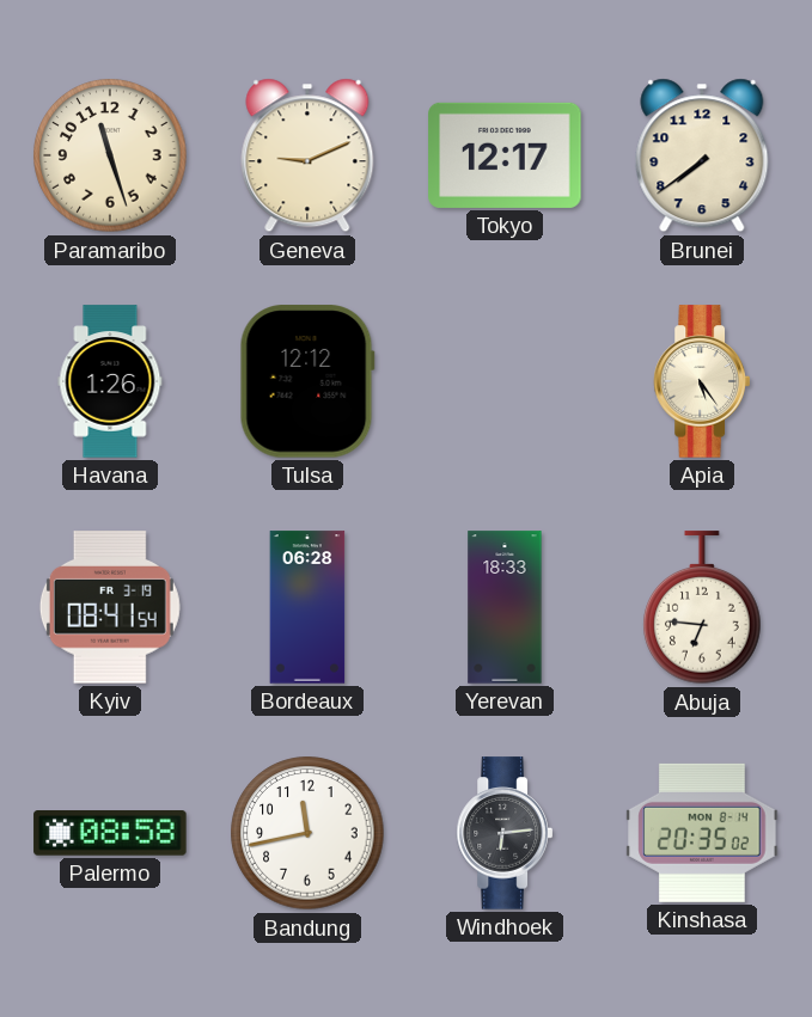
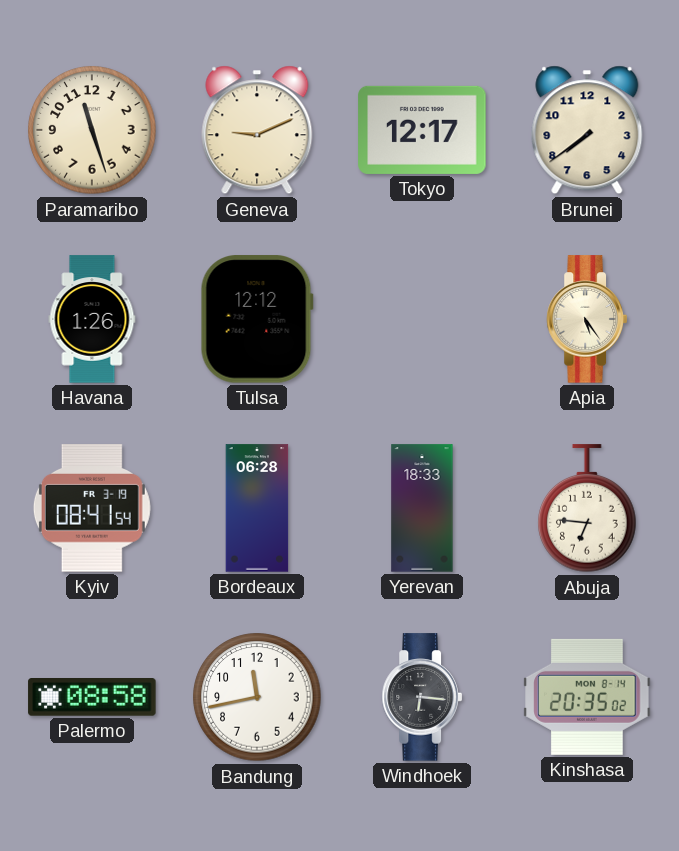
Windhoek: 6:14 -> 6:16
